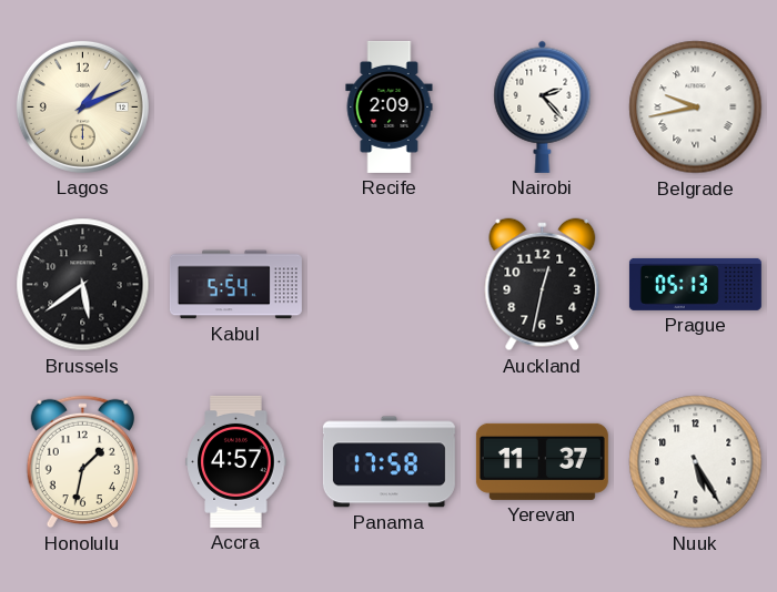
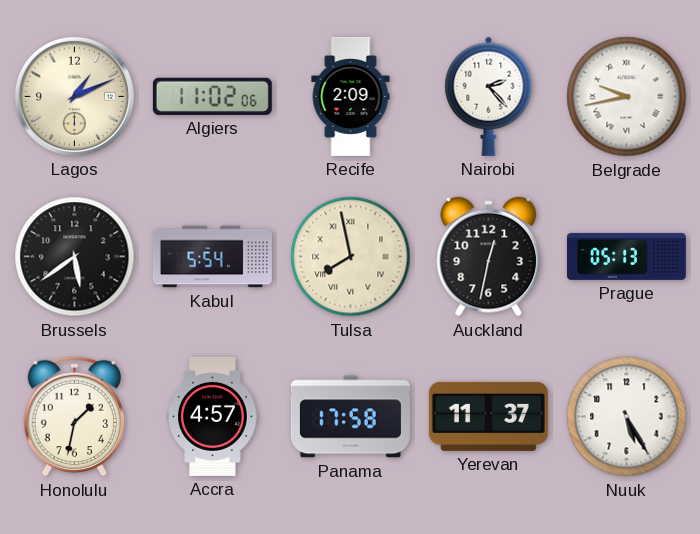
Algiers: none -> 11:02
Tulsa: none -> 7:58
